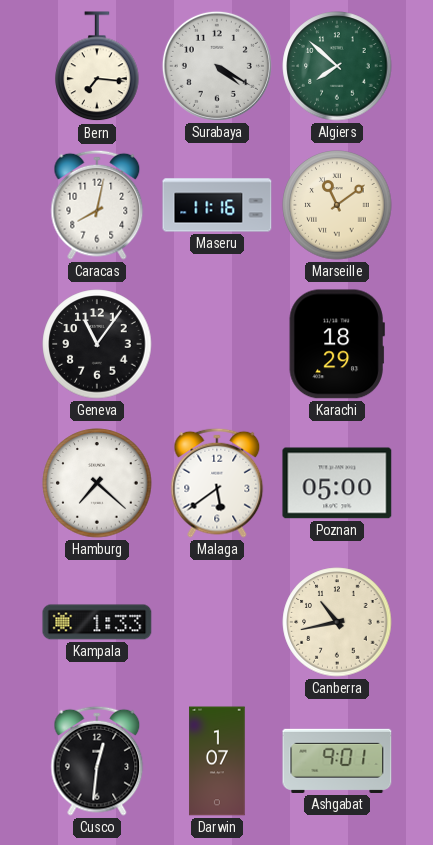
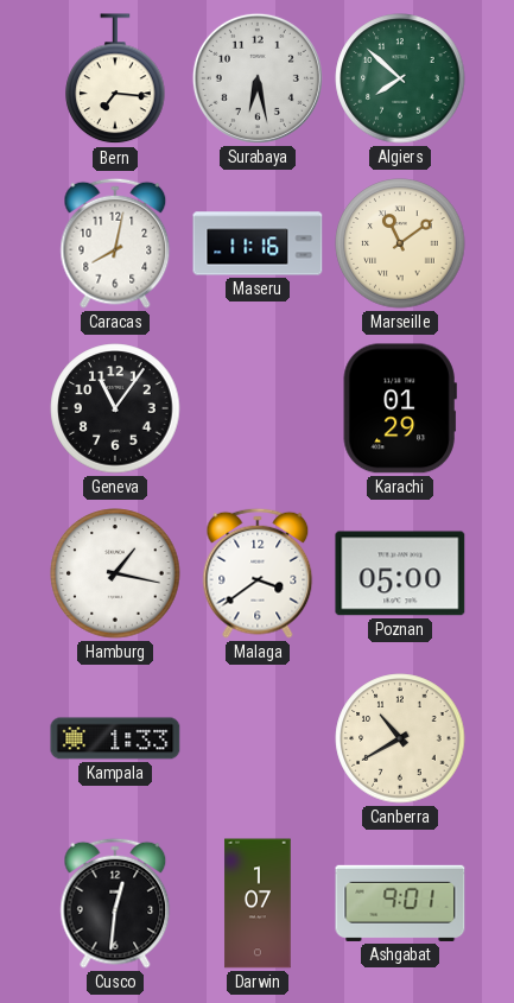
Surabaya: 4:20 -> 6:28
Karachi: 18:29 -> 01:29
Hamburg: 7:22 -> 1:17
Malaga: 5:39 -> 3:39
Canberra: 10:43 -> 10:40
